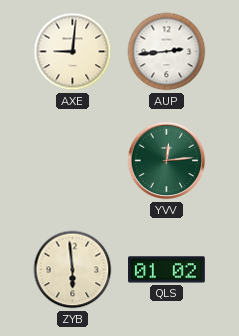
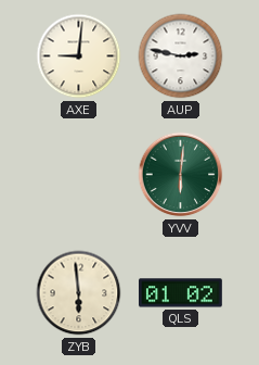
AUP: 2:44 -> 2:47
YVV: 12:14 -> 6:01
